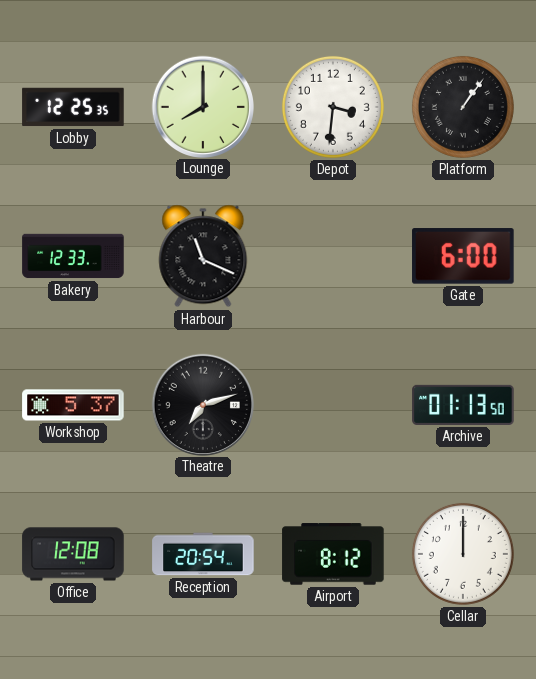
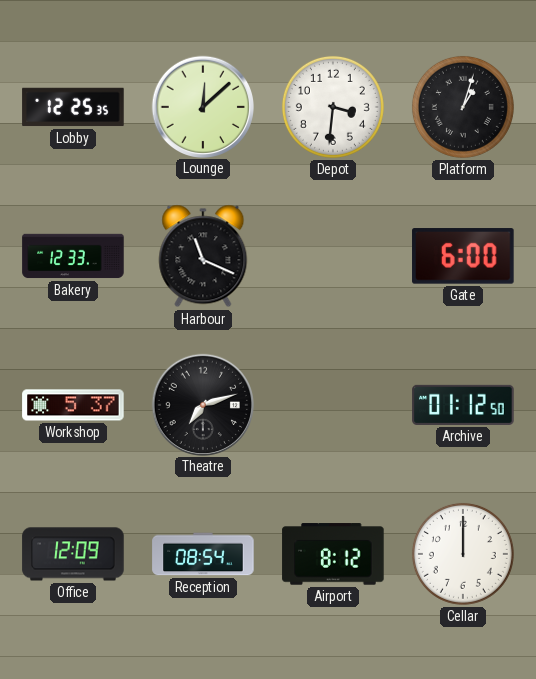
Lounge: 8:00 -> 12:08
Platform: 1:06 -> 1:03
Archive: 01:13 -> 01:12
Office: 12:08 -> 12:09
Reception: 20:54 -> 08:54
